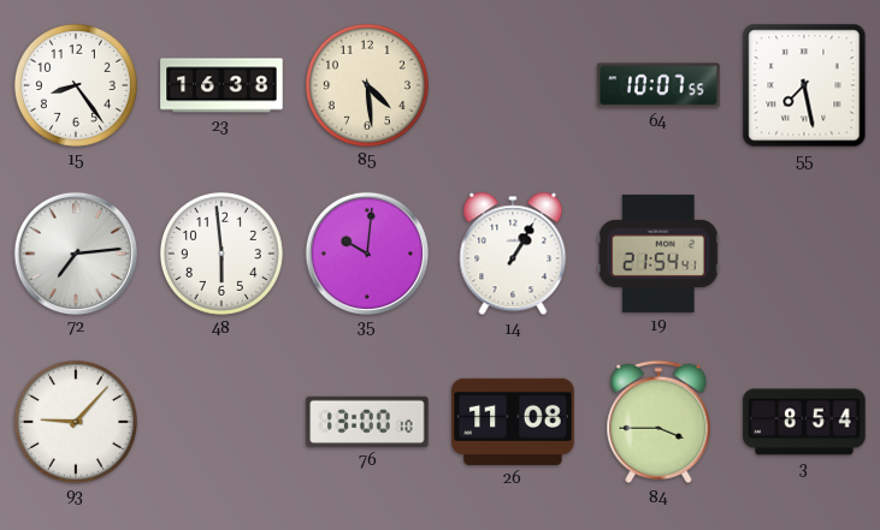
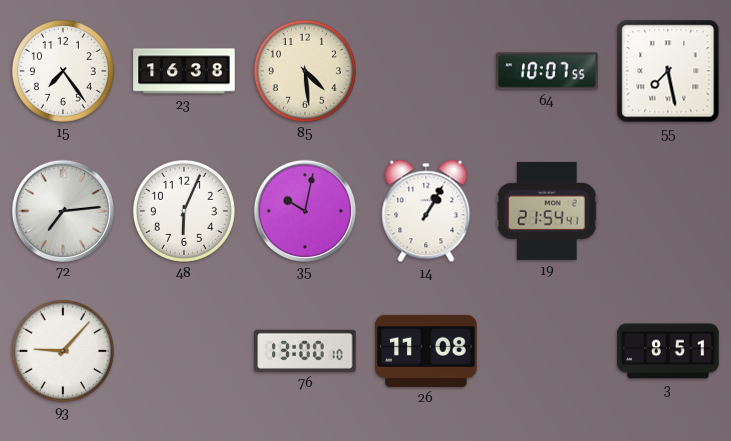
15: 8:24 -> 7:24
48: 5:59 -> 6:04
35: 10:01 -> 10:02
84: 3:45 -> none
3: 8:54 -> 8:51
